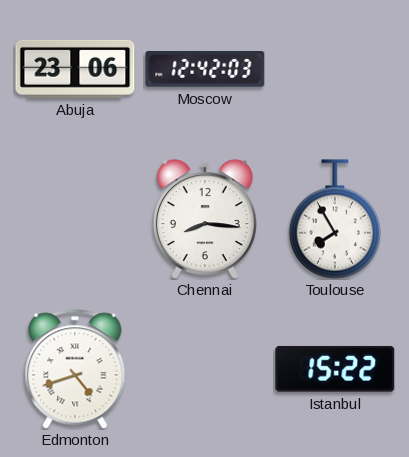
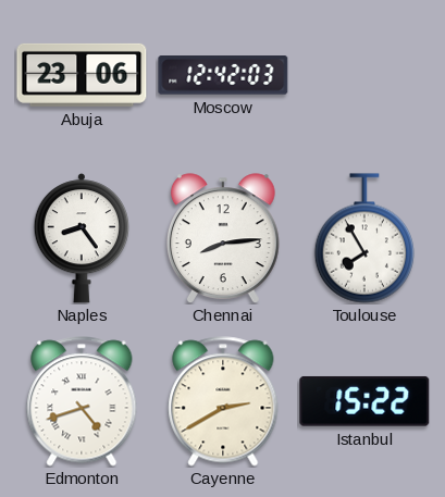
Naples: none -> 8:24
Chennai: 8:16 -> 8:14
Cayenne: none -> 2:40
